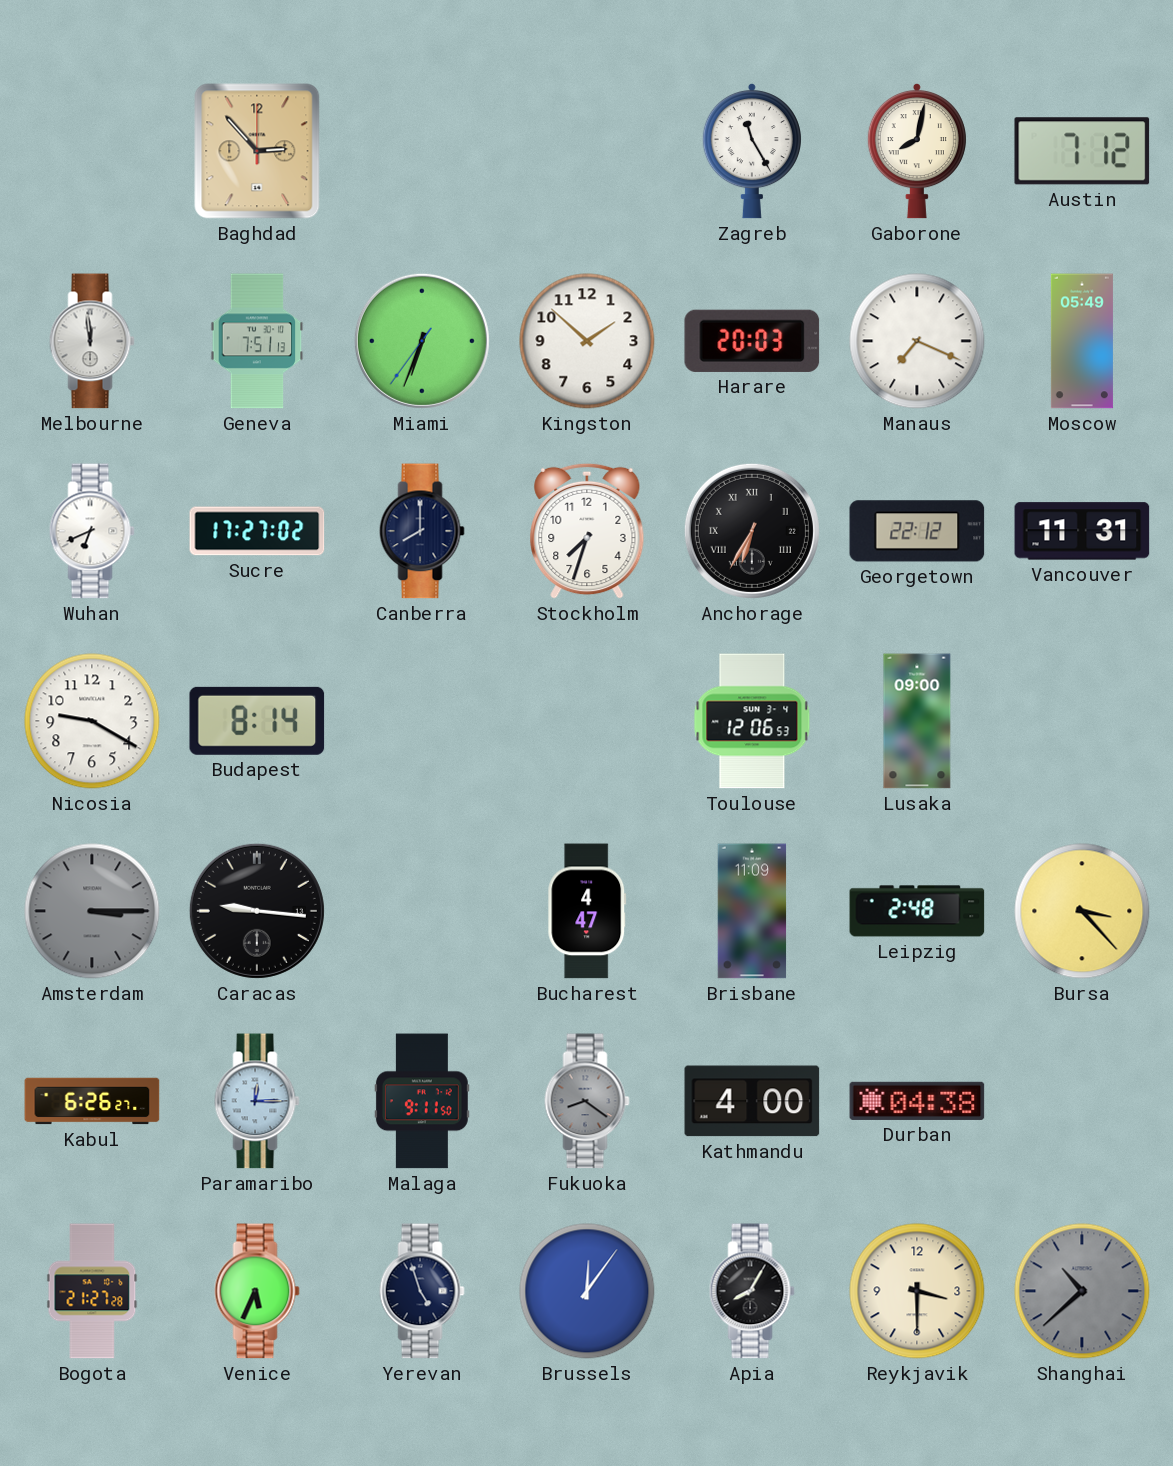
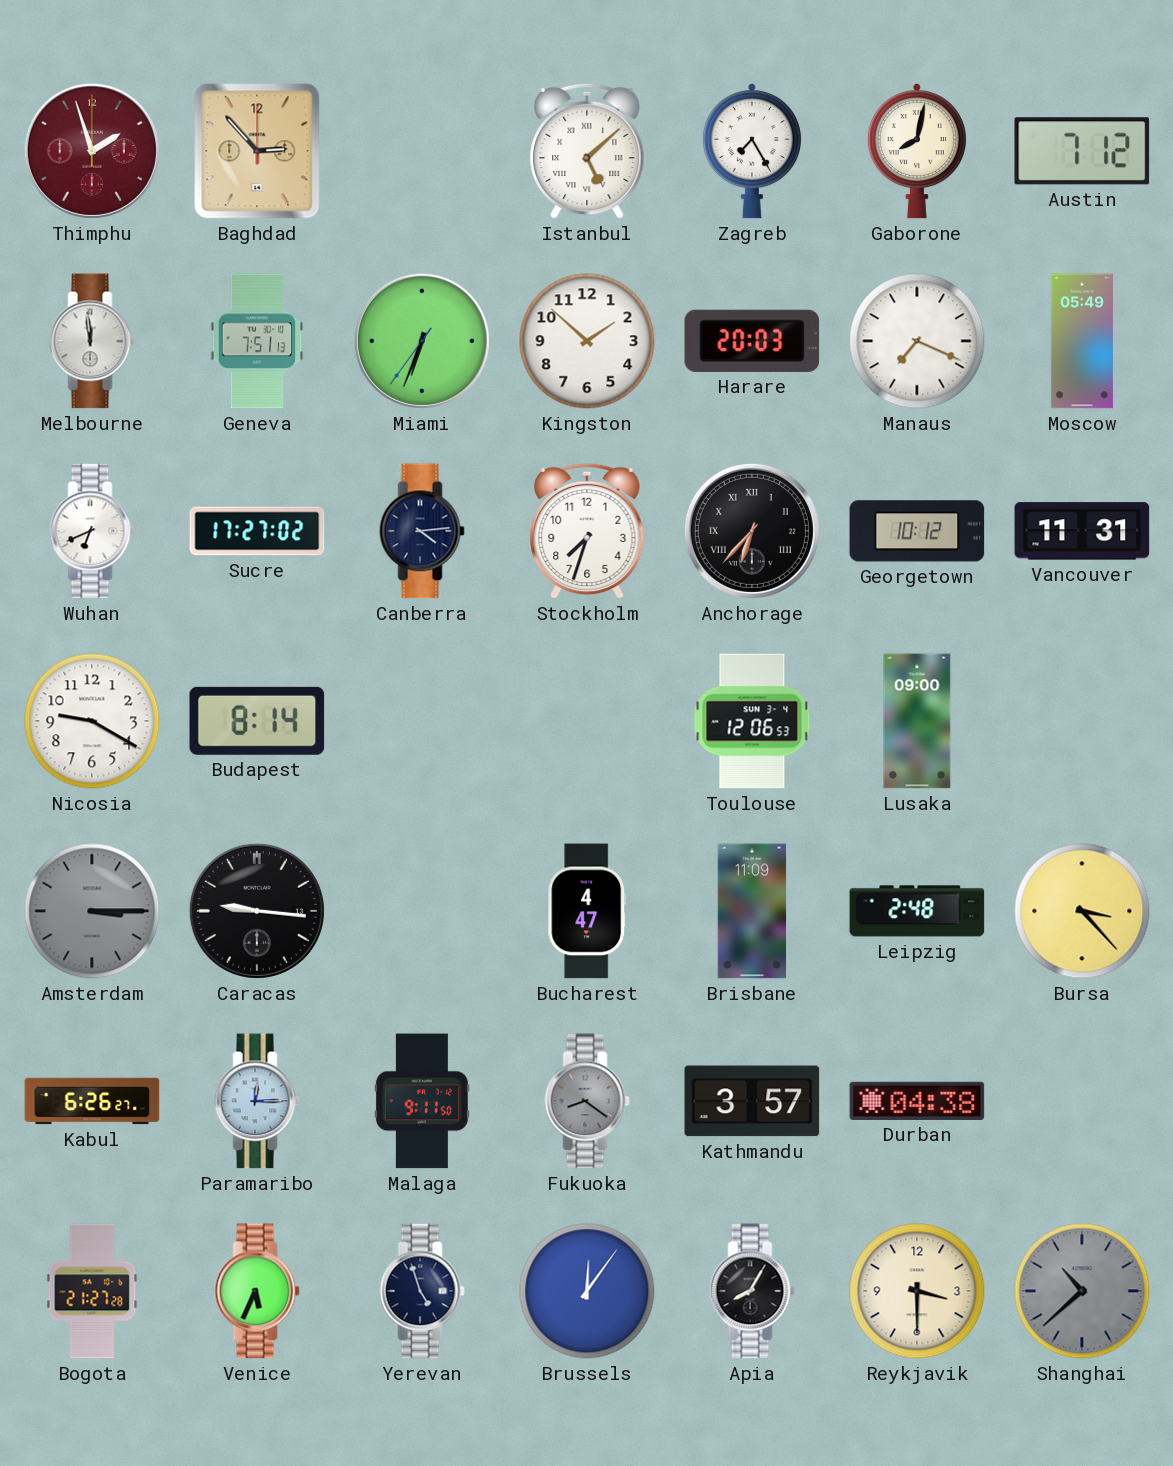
Thimphu: none -> 1:57
Istanbul: none -> 5:08
Zagreb: 11:25 -> 7:25
Canberra: 8:00 -> 4:14
Anchorage: 6:35 -> 6:37
Georgetown: 22:12 -> 10:12
Kathmandu: 4:00 -> 3:57
